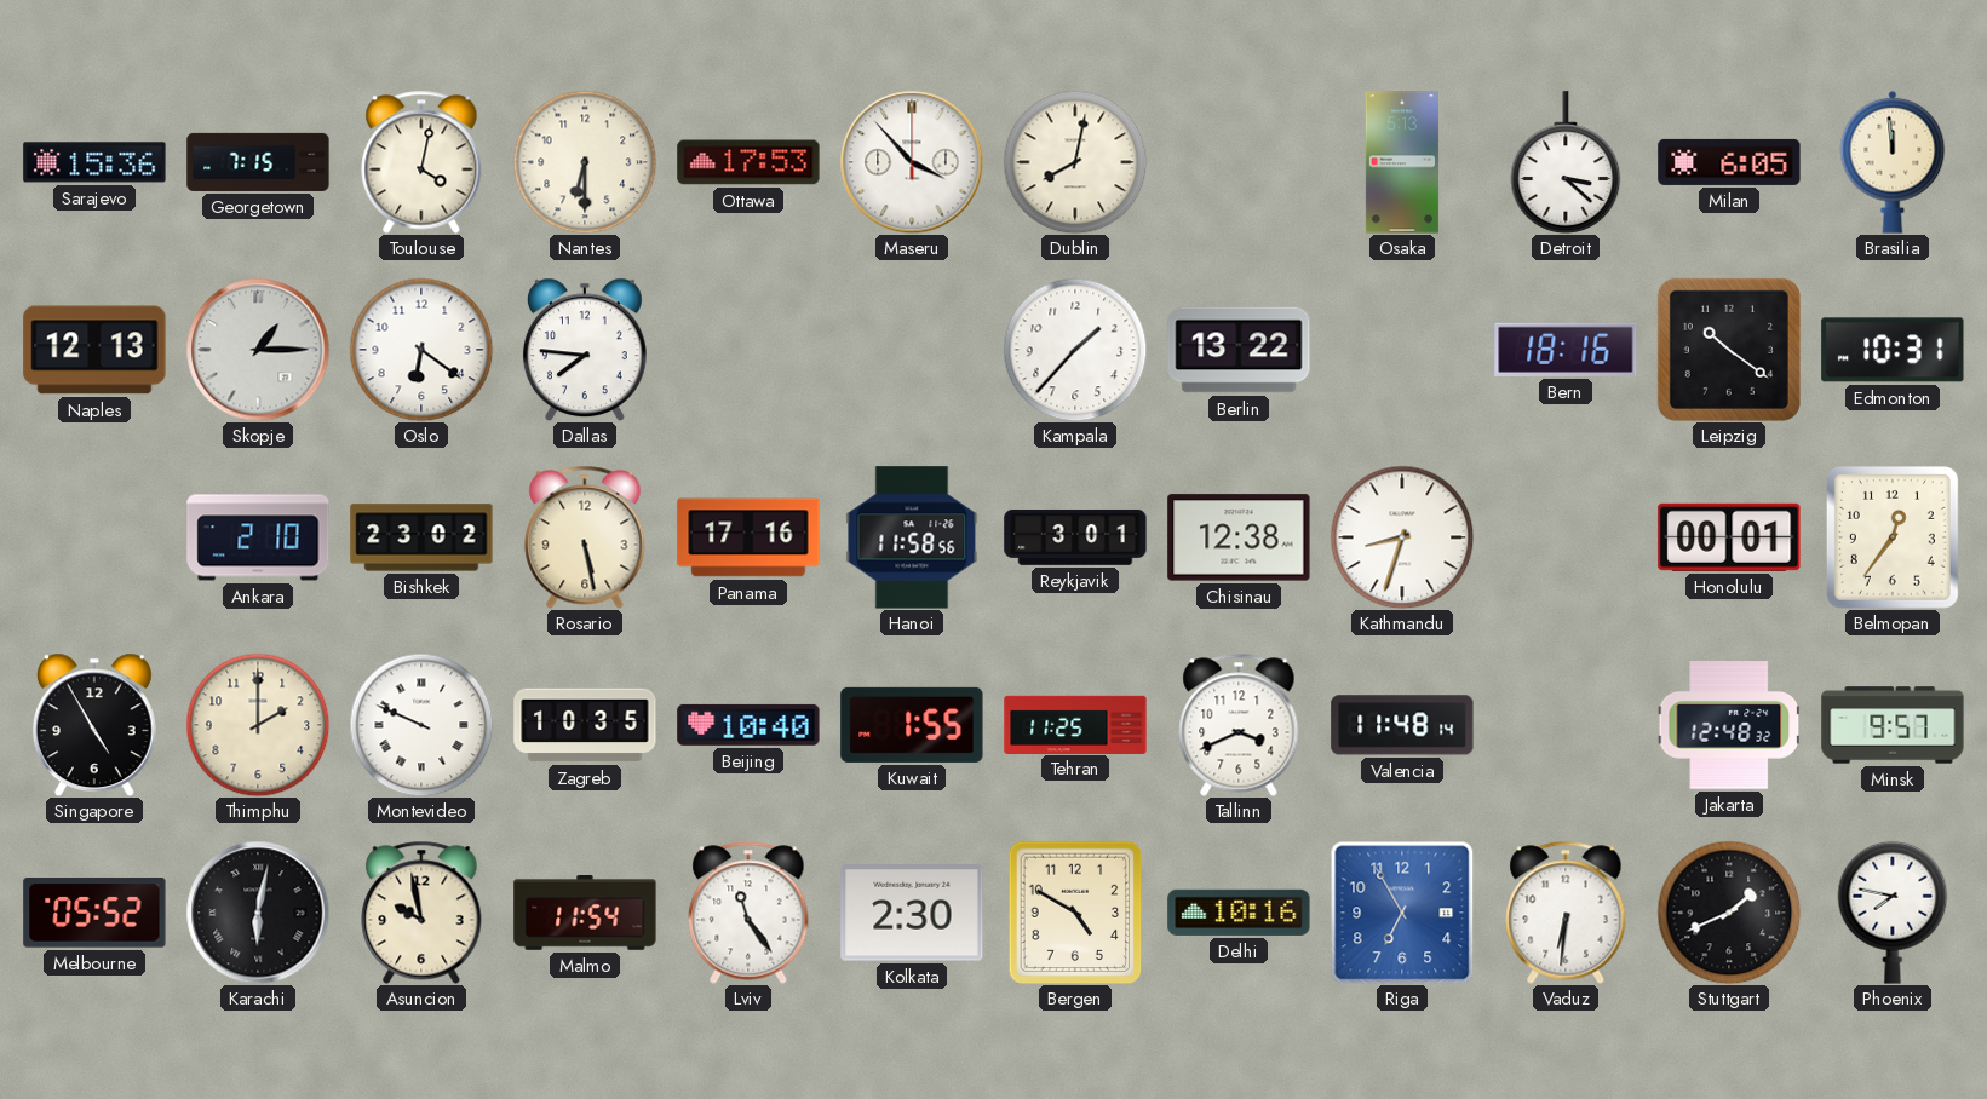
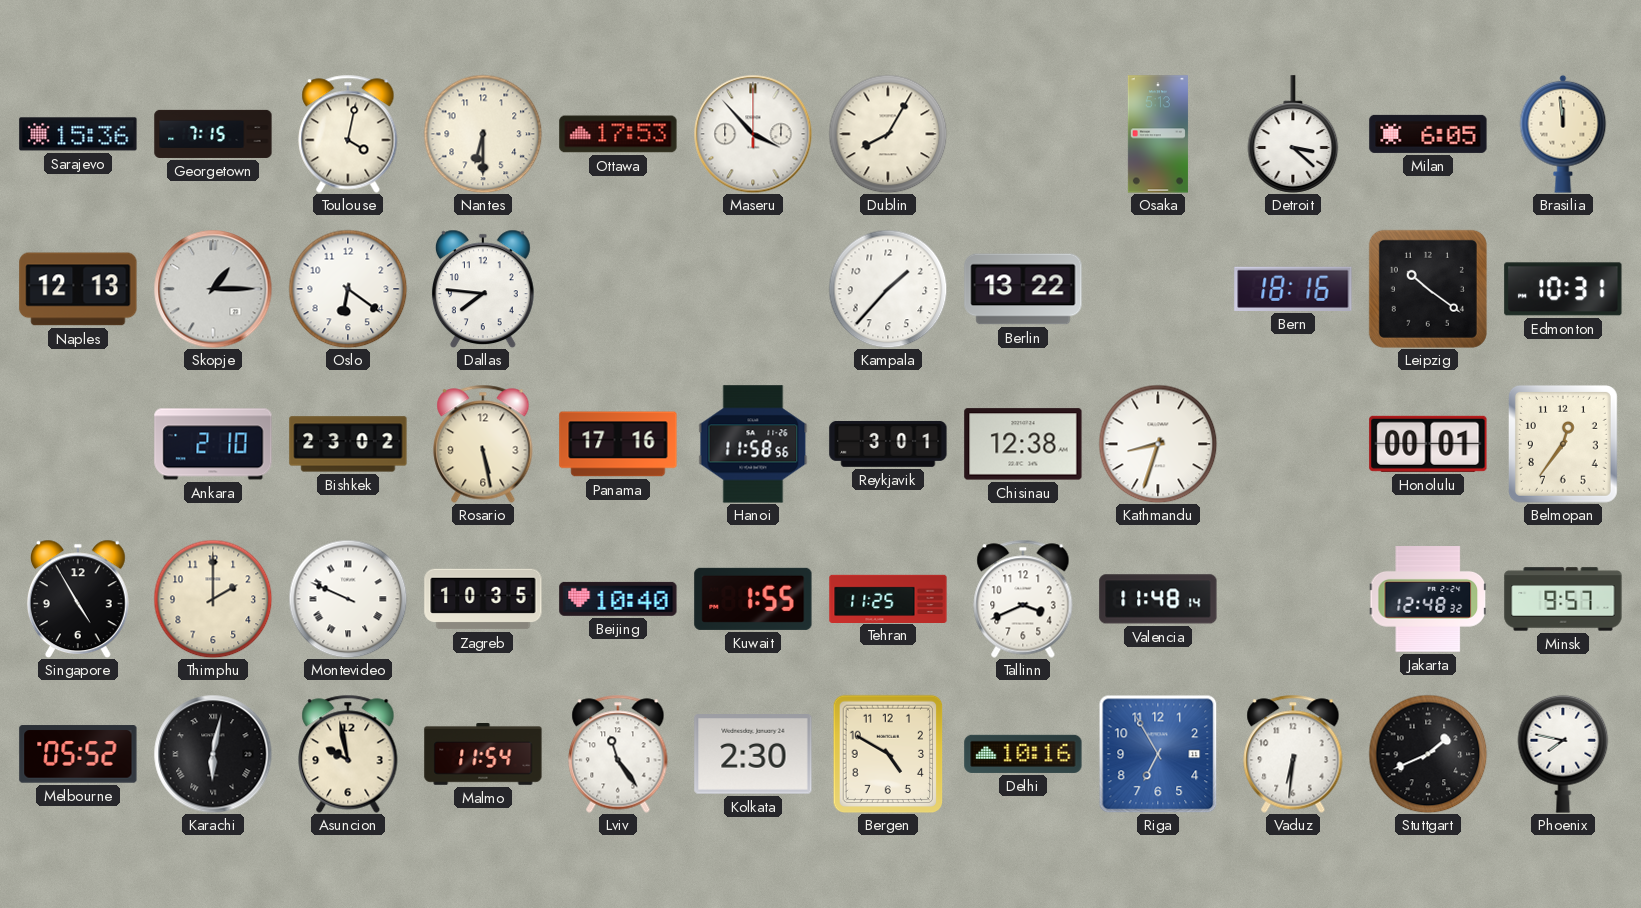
Dublin: 8:02 -> 8:05
